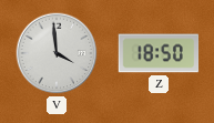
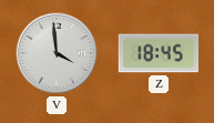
Z: 18:50 -> 18:45
